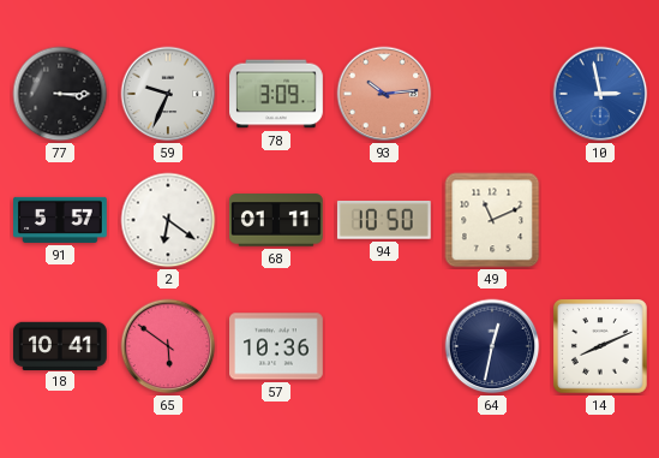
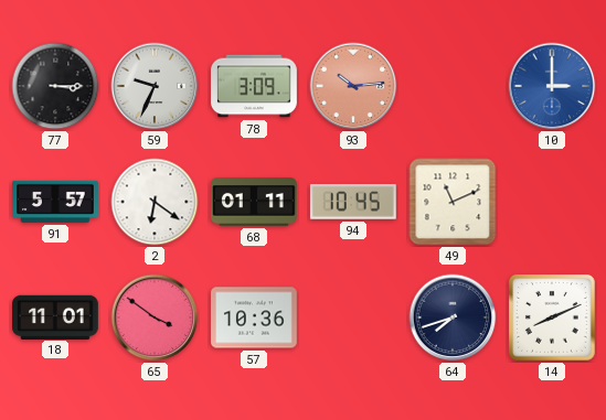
10: 2:58 -> 3:00
94: 10:50 -> 10:45
18: 10:41 -> 11:01
65: 5:51 -> 3:51
64: 12:32 -> 7:42
